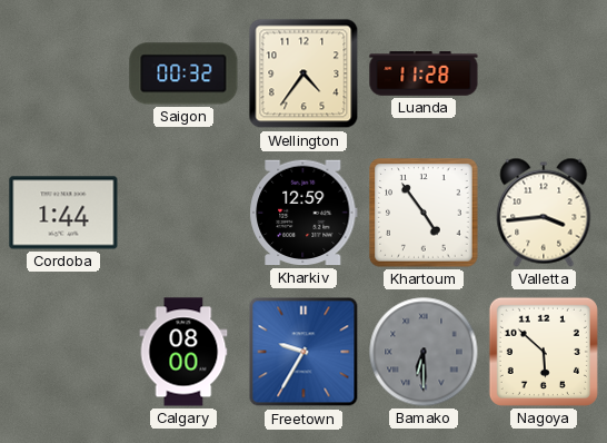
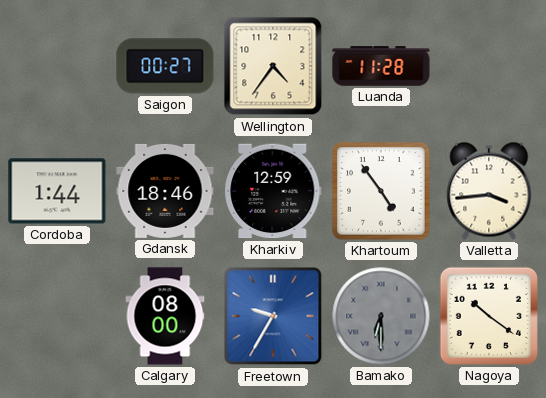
Saigon: 00:32 -> 00:27
Gdansk: none -> 18:46
Nagoya: 5:52 -> 10:21
